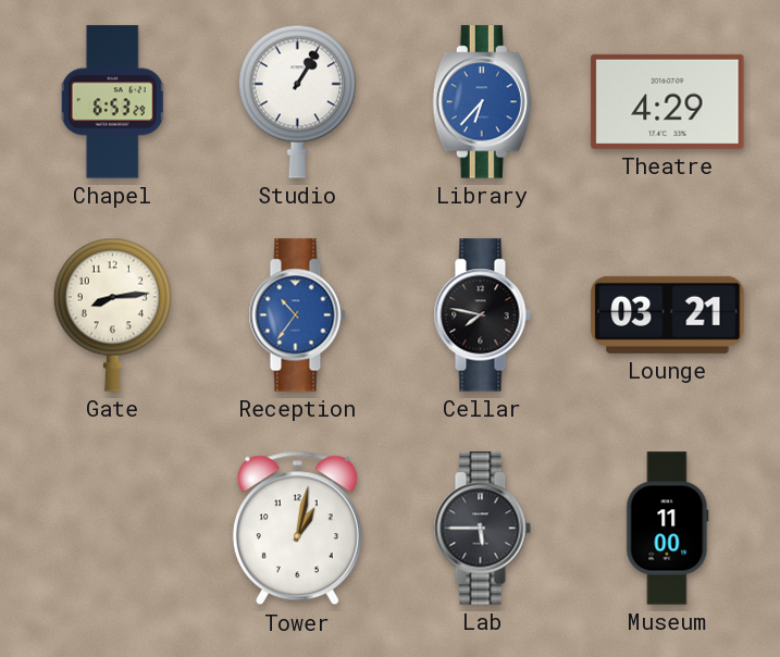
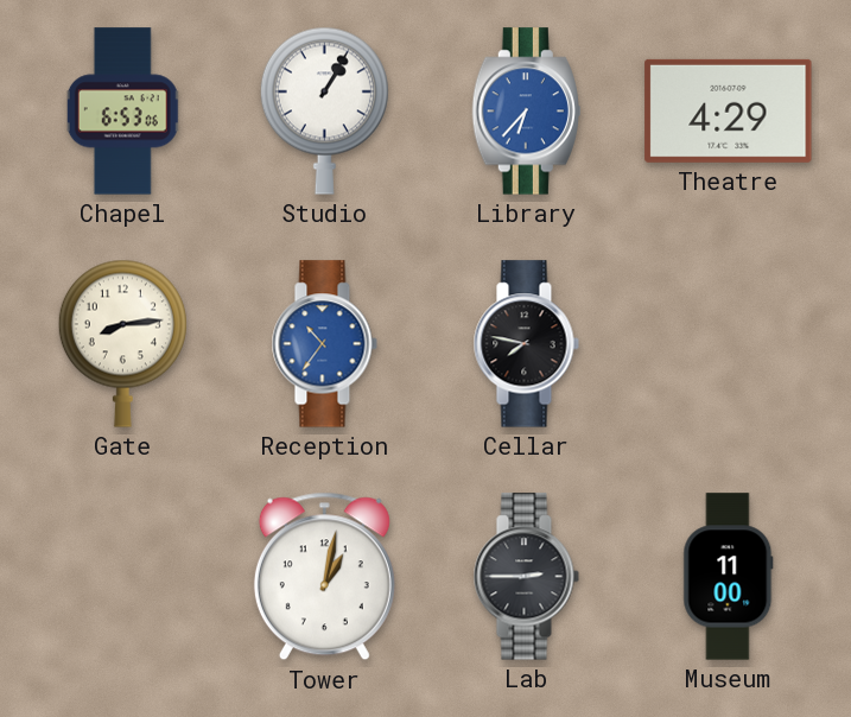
Chapel: 6:53:29 -> 6:53:06
Lounge: 03:21 -> none
Lab: 5:45 -> 2:45
